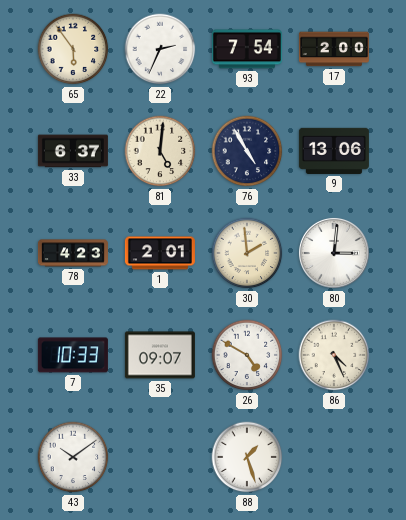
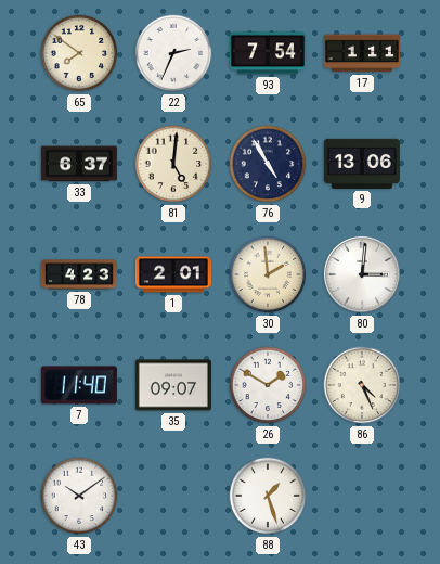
65: 5:54 -> 7:51
17: 2:00 -> 1:11
7: 10:33 -> 11:40
26: 4:50 -> 1:50
